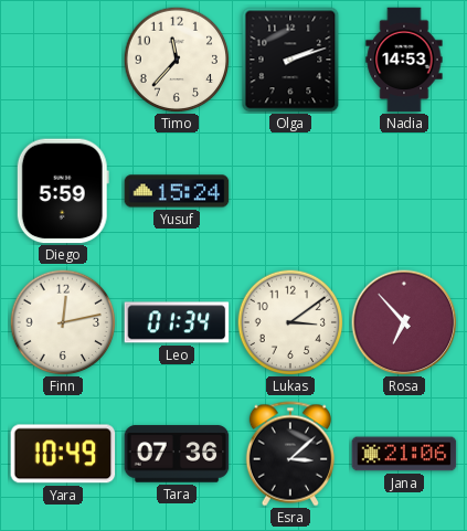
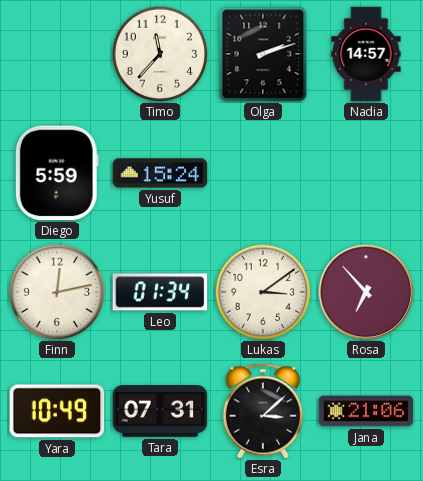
Nadia: 14:53 -> 14:57
Tara: 07:36 -> 07:31
